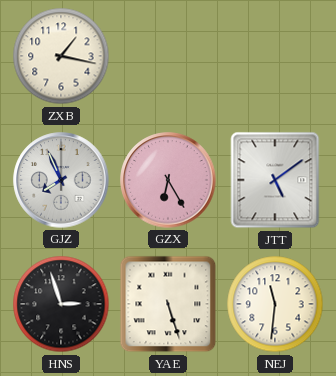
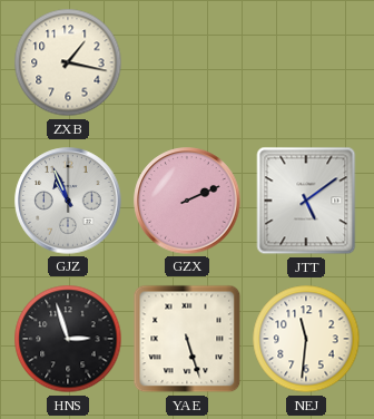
GJZ: 7:56 -> 10:56
GZX: 6:25 -> 2:11
